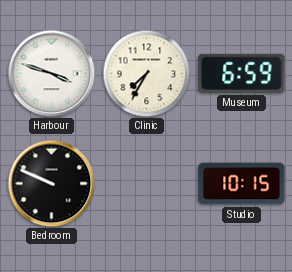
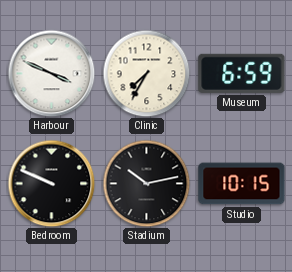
Harbour: 3:48 -> 3:49
Stadium: none -> 10:13
